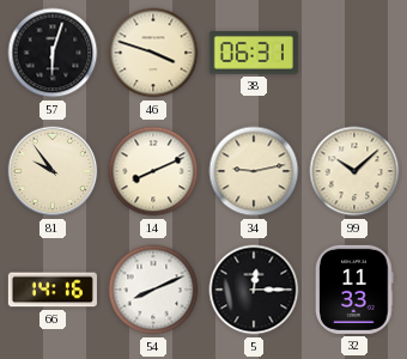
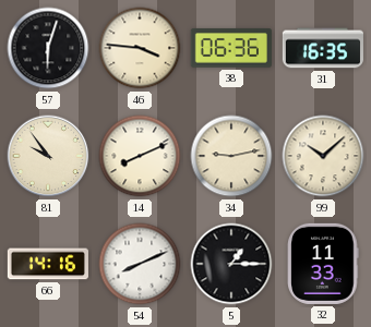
46: 3:48 -> 3:46
38: 06:31 -> 06:36
31: none -> 16:35
5: 12:15 -> 1:15
